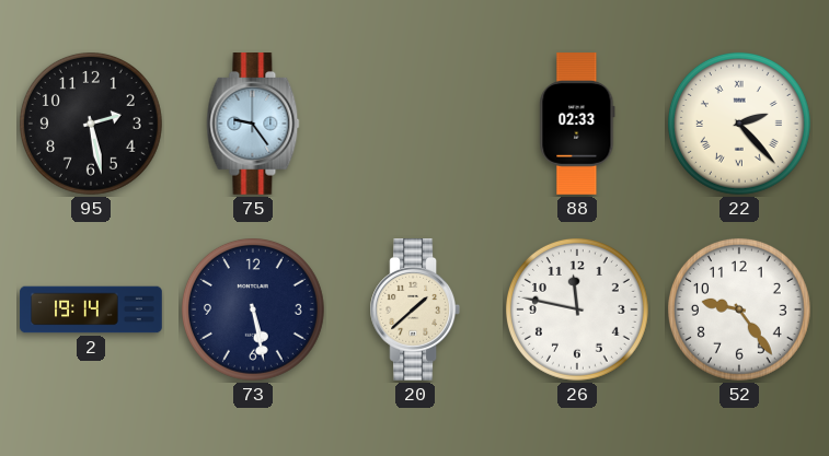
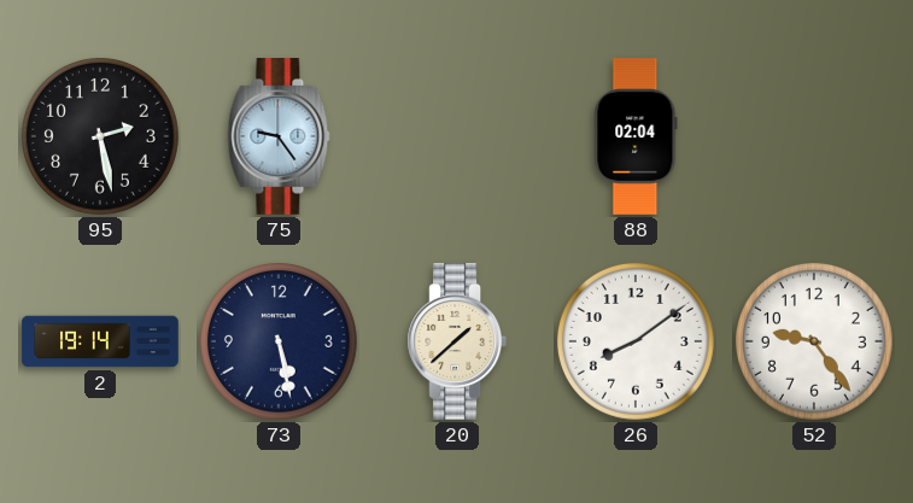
88: 02:33 -> 02:04
22: 2:23 -> none
26: 11:47 -> 8:09
